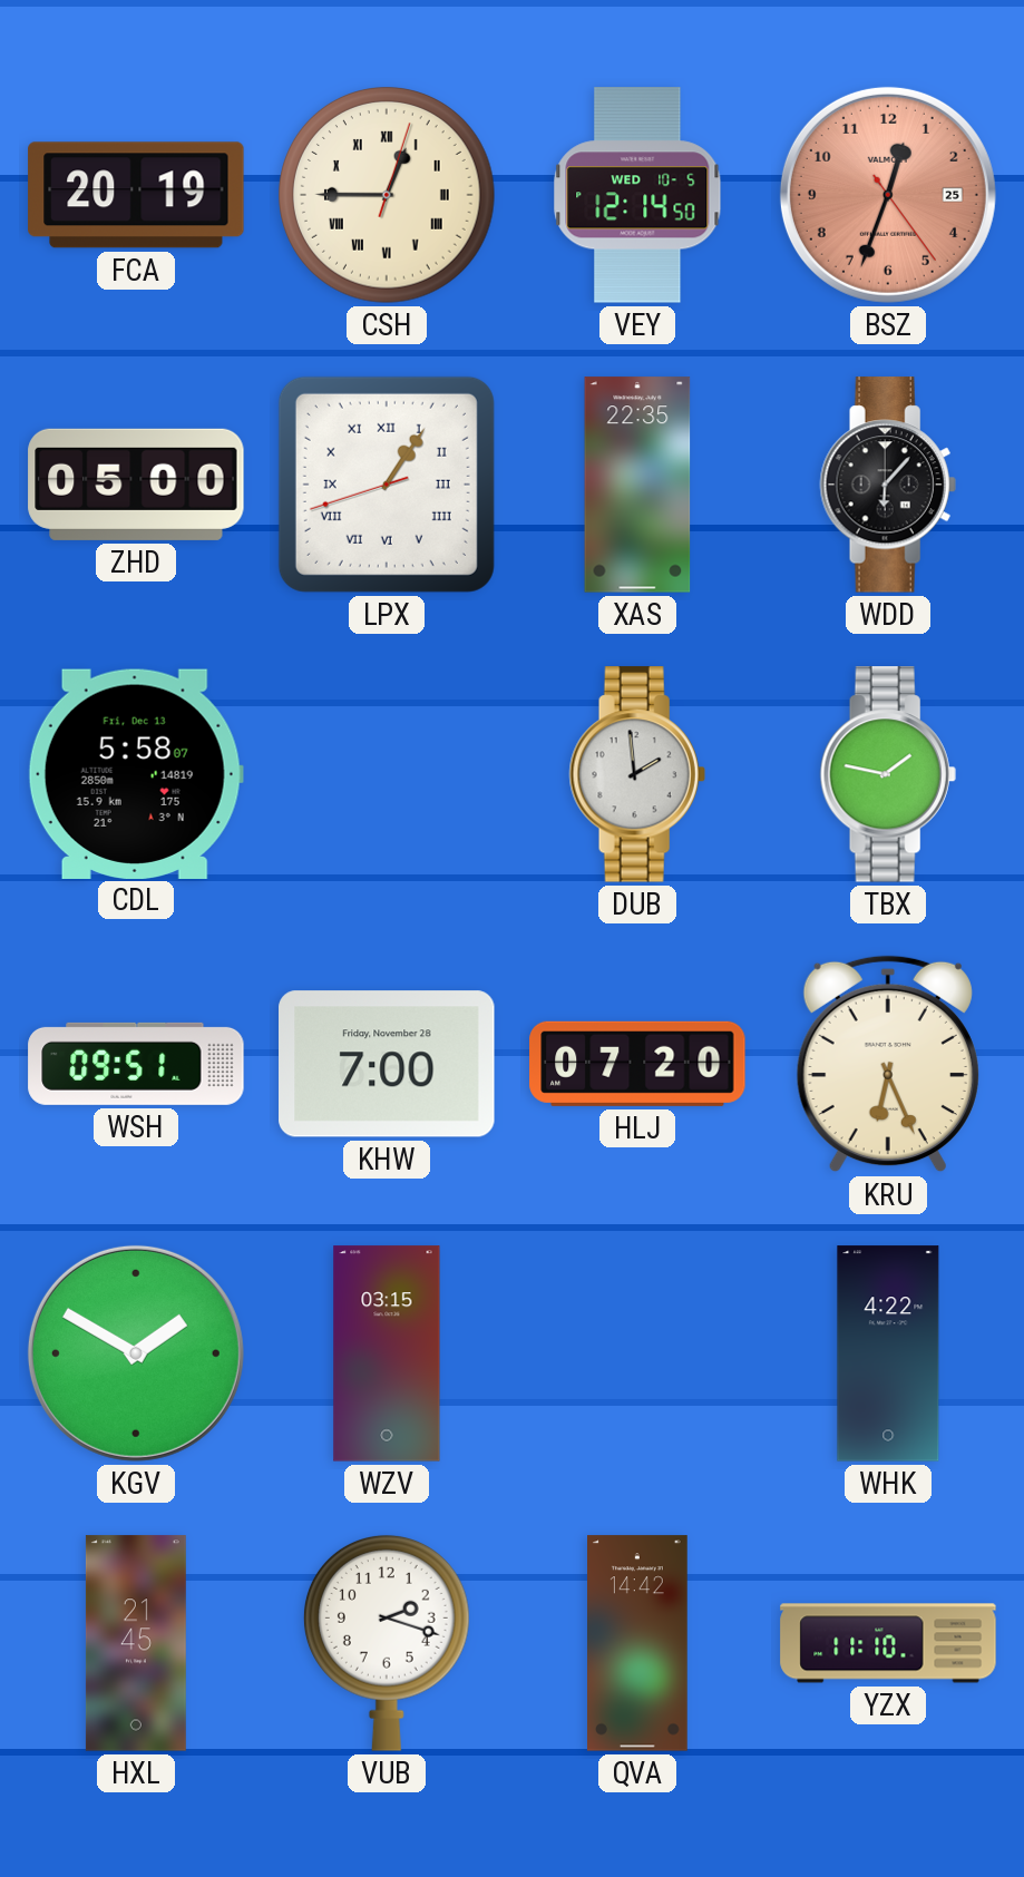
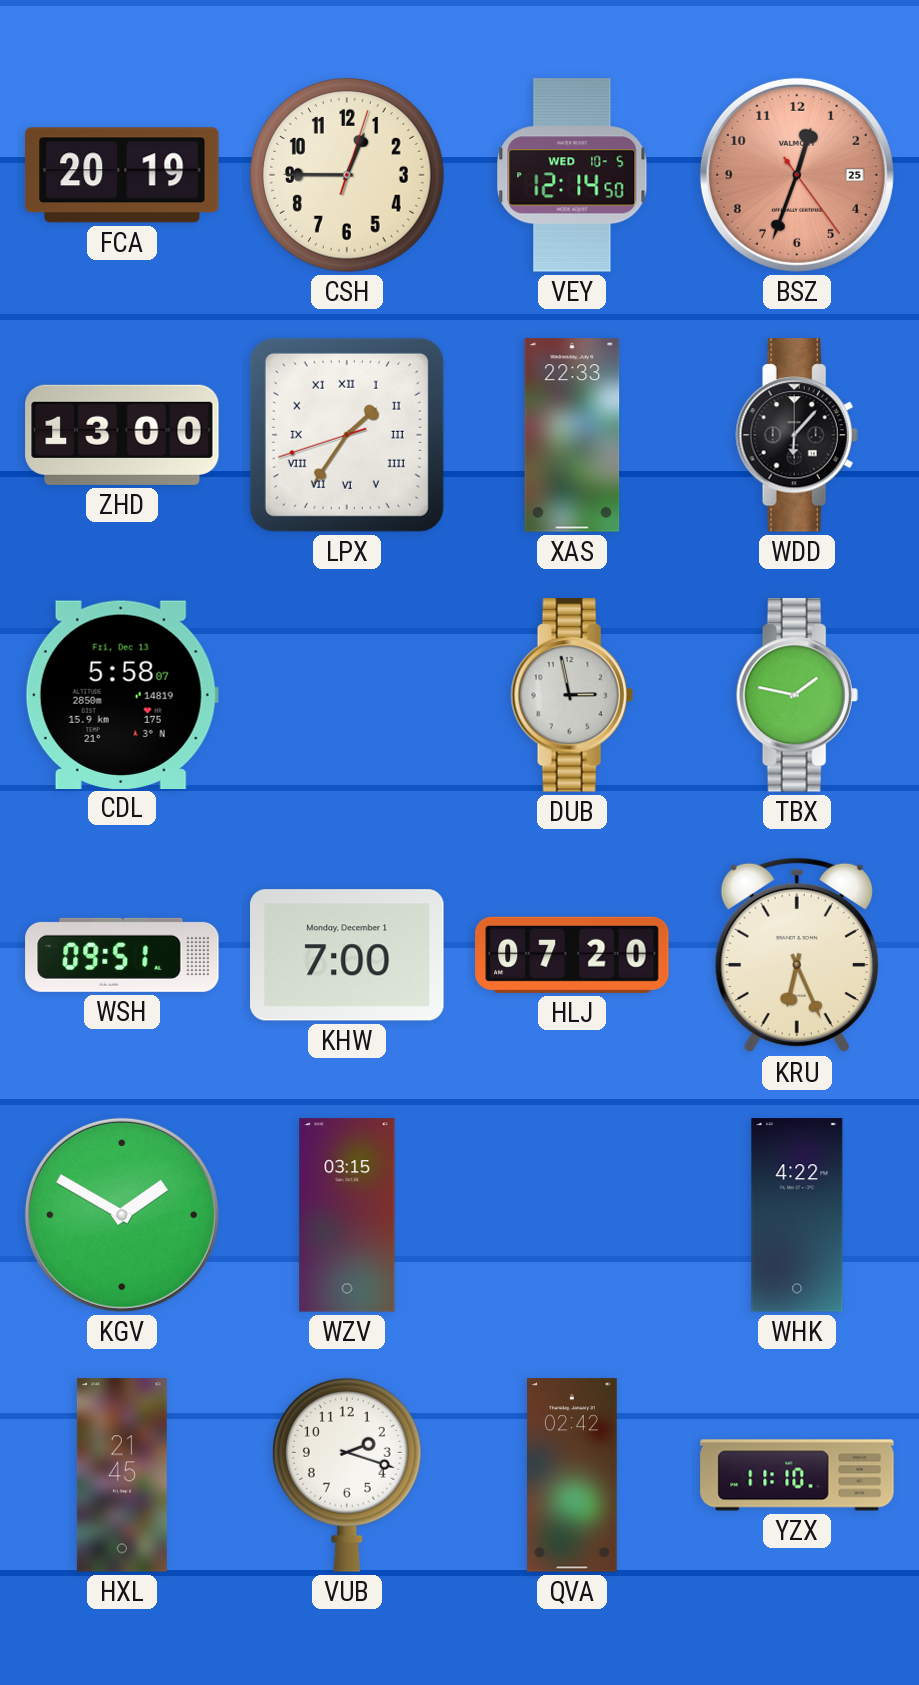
CSH numerals: Roman -> Arabic
ZHD: 05:00 -> 13:00
LPX: 1:05 -> 1:35
XAS: 22:35 -> 22:33
DUB: 1:59 -> 2:58
KHW date: Friday, November 28 -> Monday, December 1
QVA: 14:42 -> 02:42
